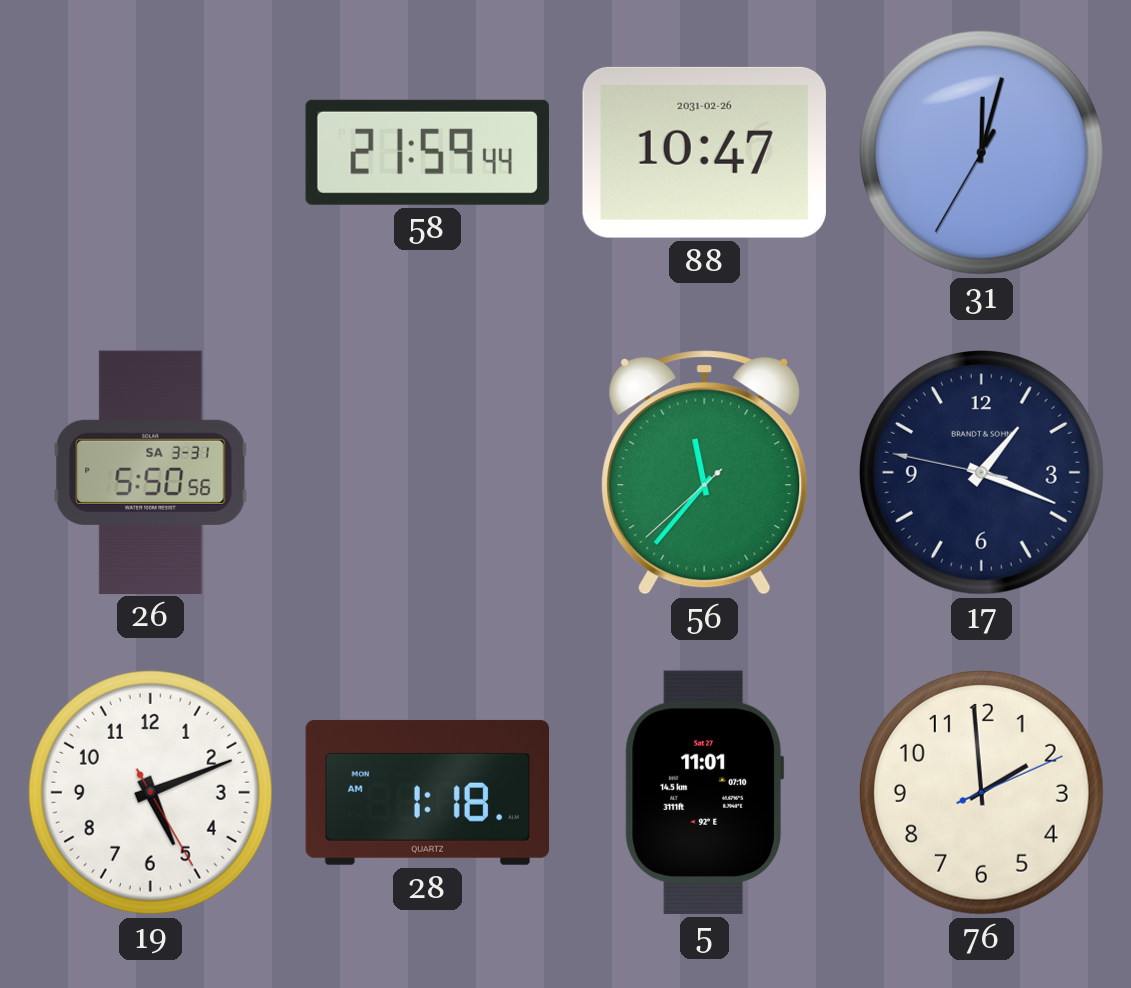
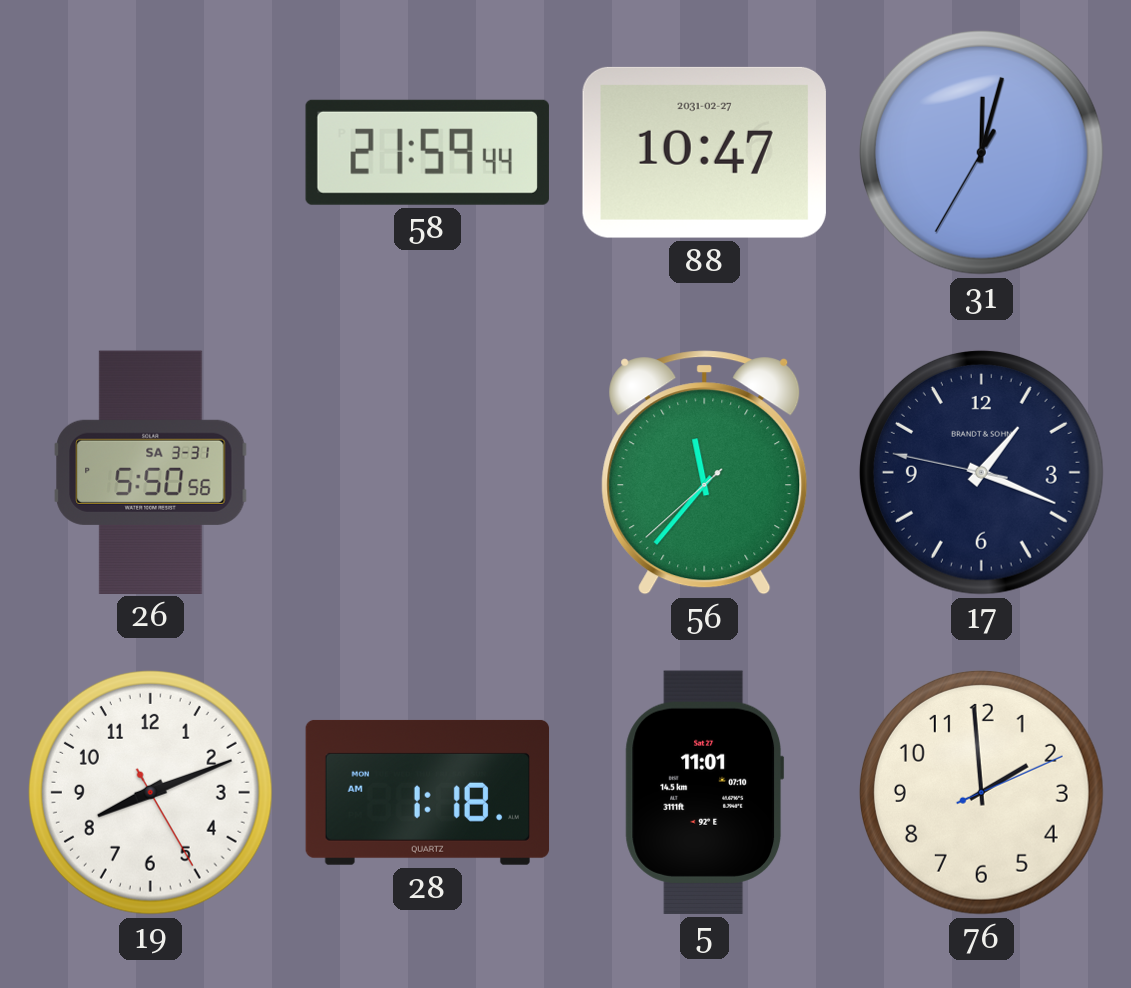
88 date: 2031-02-26 -> 2031-02-27
19: 5:11 -> 8:11
